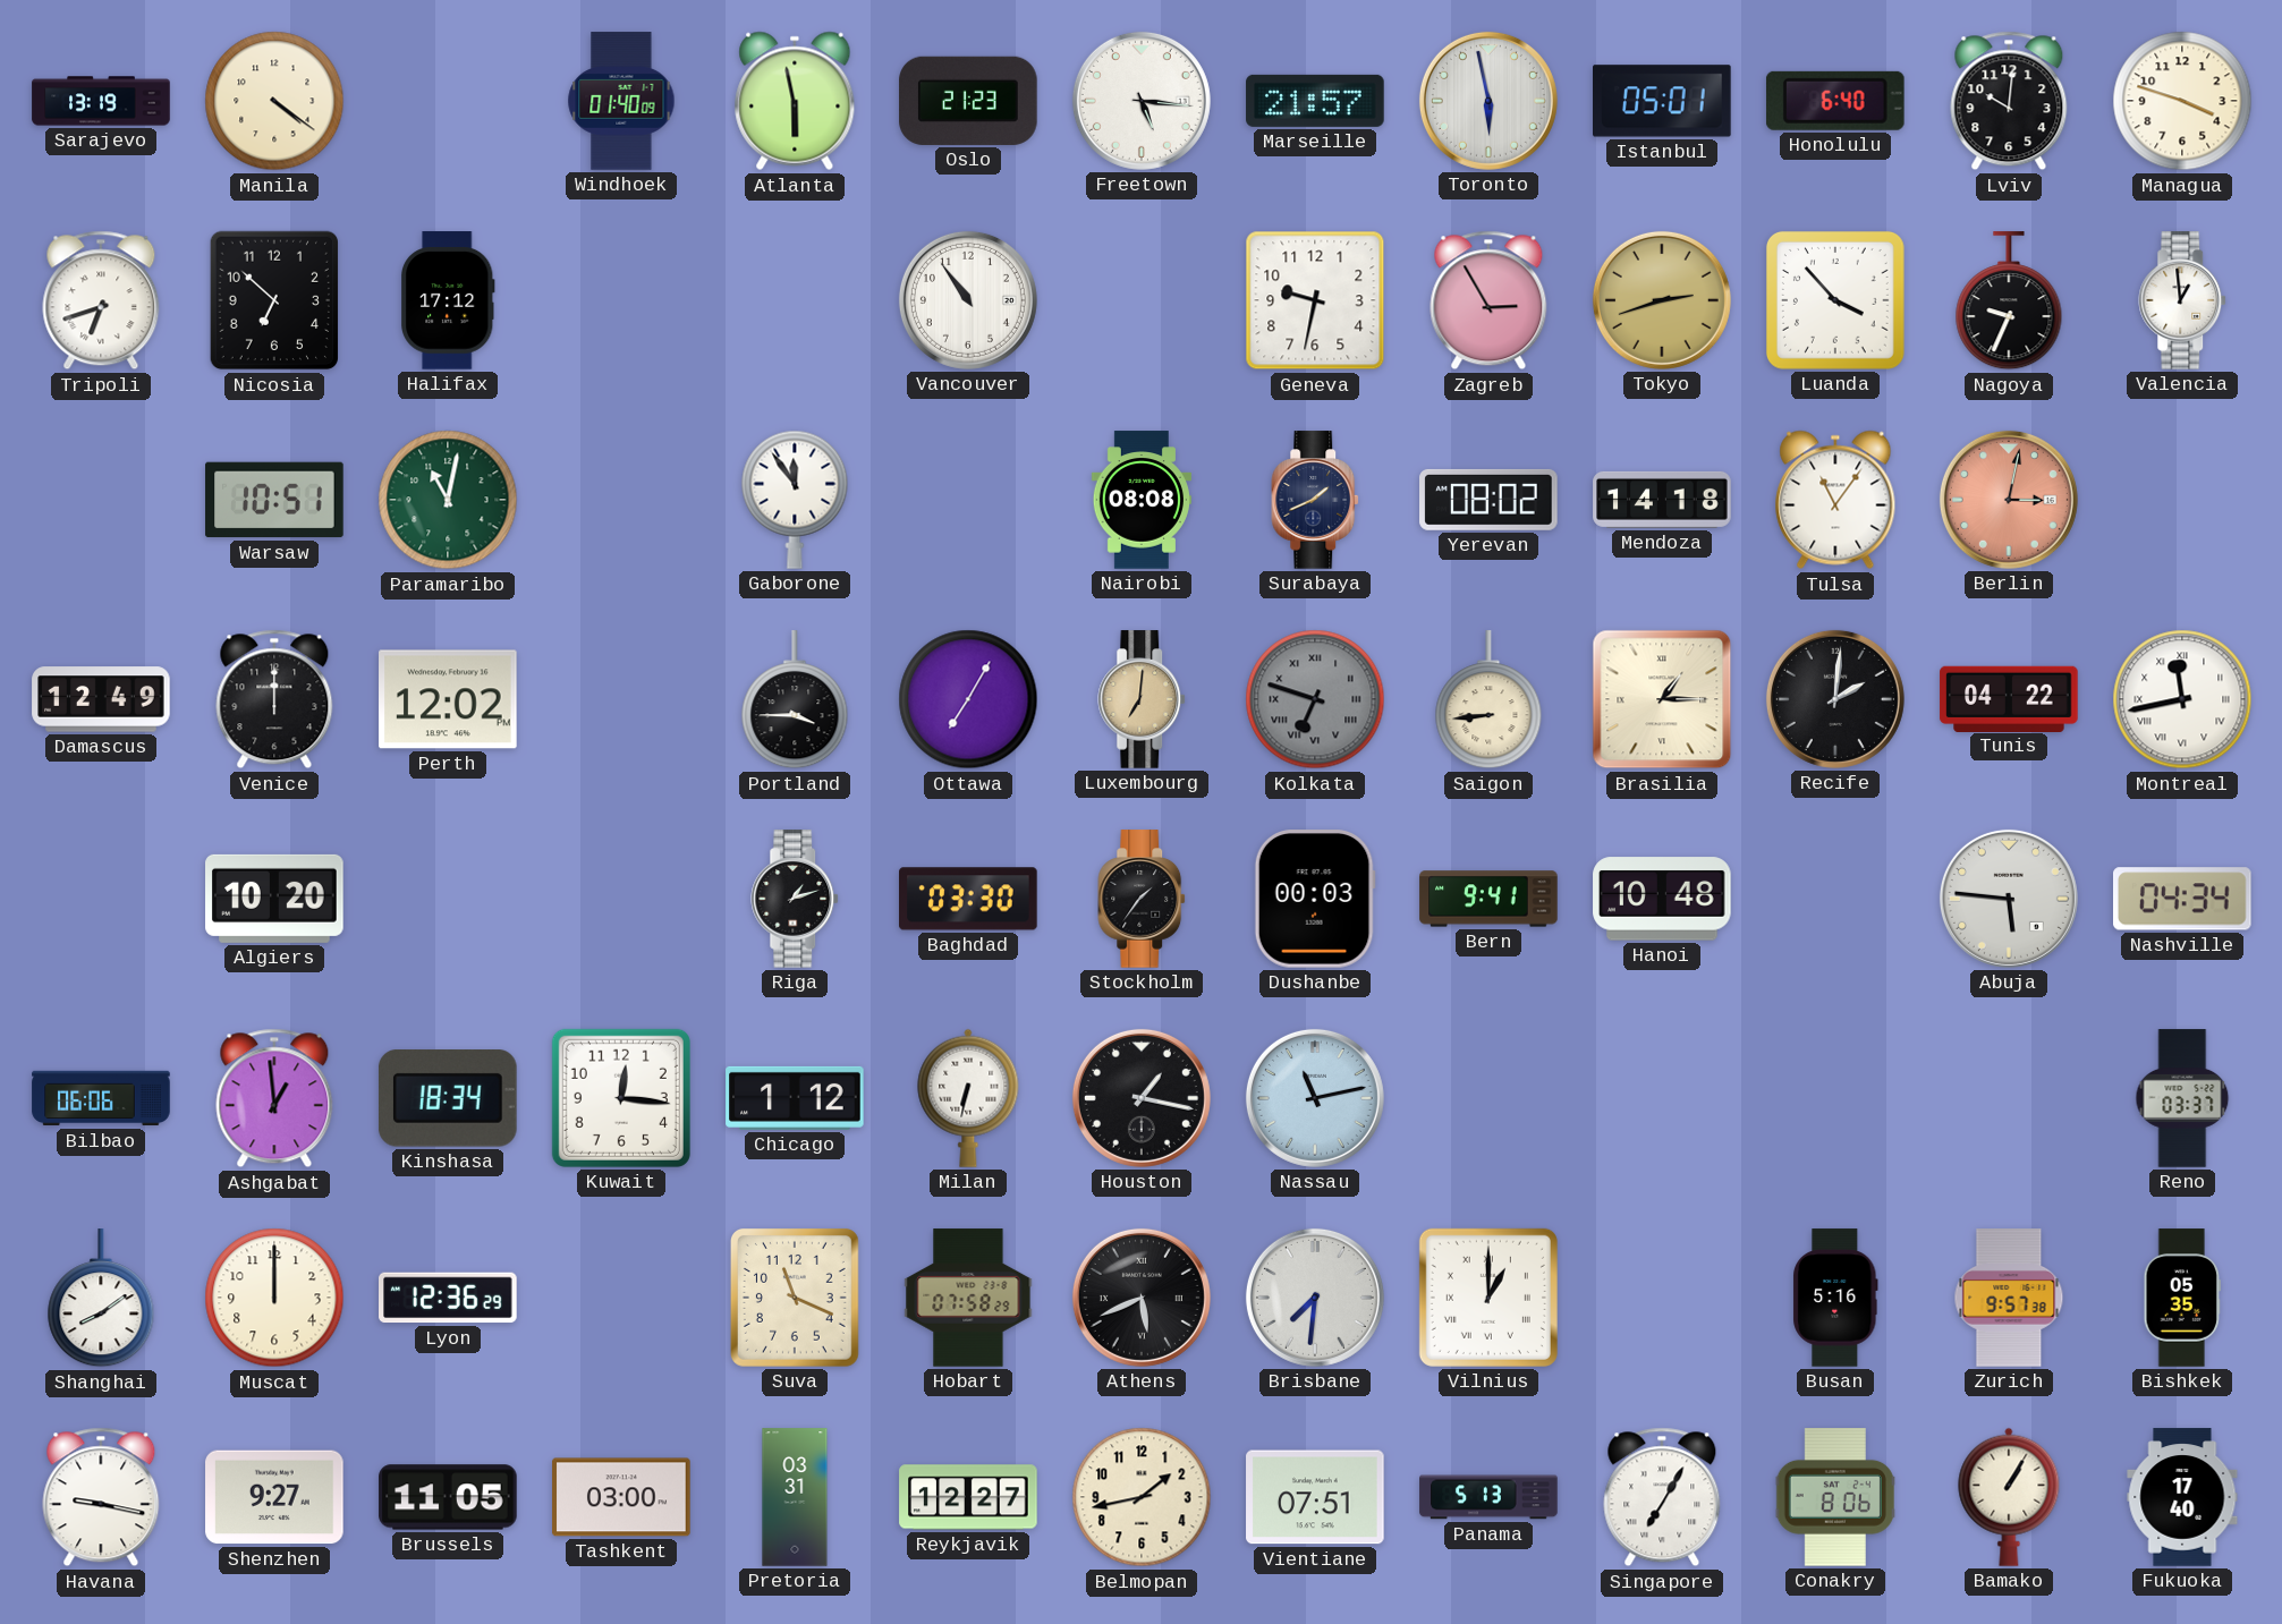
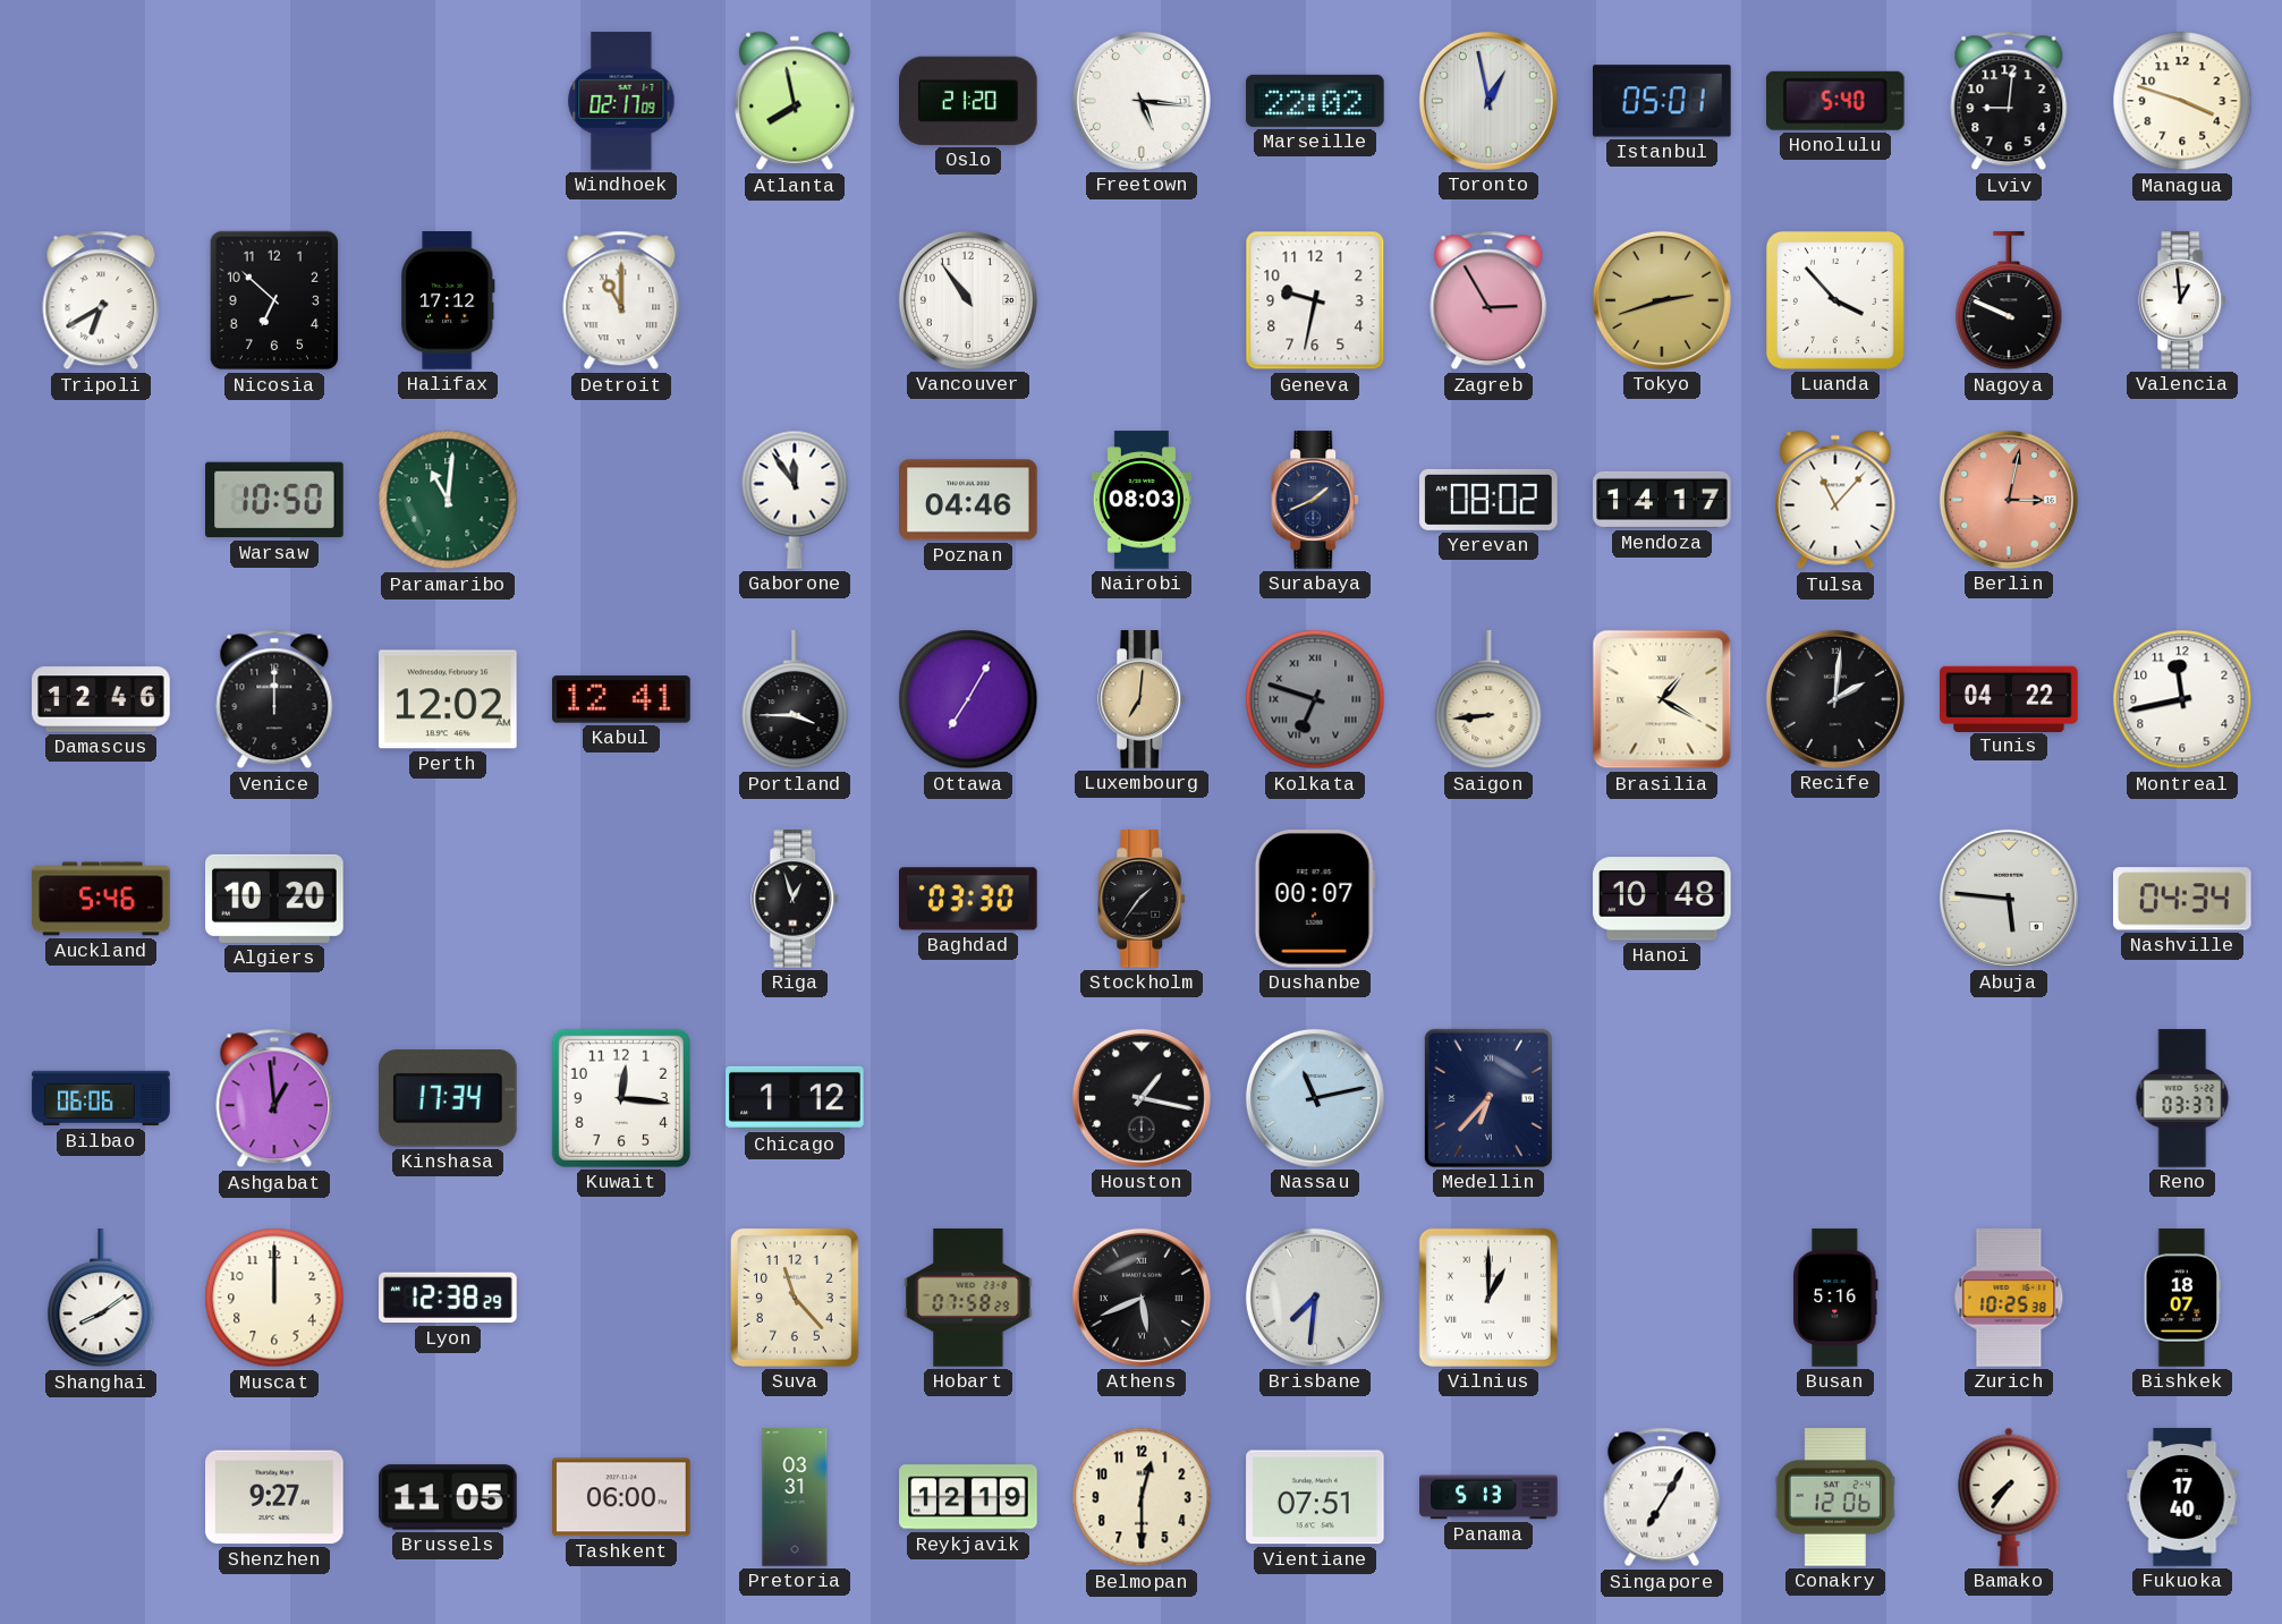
Sarajevo: 13:19 -> none
Manila: 4:21 -> none
Windhoek: 01:40 -> 02:17
Atlanta: 5:58 -> 7:58
Oslo: 21:23 -> 21:20
Marseille: 21:57 -> 22:02
Toronto: 5:58 -> 12:58
Honolulu: 6:40 -> 5:40
Lviv: 10:01 -> 9:01
Tripoli: 6:42 -> 6:40
Detroit: none -> 11:00
Nagoya: 9:34 -> 9:49
Warsaw: 10:51 -> 10:50
Paramaribo: 11:02 -> 11:01
Poznan: none -> 04:46
Nairobi: 08:08 -> 08:03
Mendoza: 14:18 -> 14:17
Tulsa: 11:06 -> 11:07
Damascus: 12:49 -> 12:46
Perth: 12:02 PM -> 12:02 AM
Kabul: none -> 12:41
Brasilia: 1:15 -> 1:20
Montreal numerals: Roman -> Arabic
Auckland: none -> 5:46
Riga: 1:12 -> 12:57
Dushanbe: 00:03 -> 00:07
Bern: 9:41 -> none
Kinshasa: 18:34 -> 17:34
Milan: 6:32 -> none
Medellin: none -> 6:37
Lyon: 12:36 -> 12:38
Suva: 11:19 -> 11:23
Zurich: 9:57 -> 10:25
Bishkek: 05:35 -> 18:07
Havana: 9:17 -> none
Tashkent: 03:00 -> 06:00
Reykjavik: 12:27 -> 12:19
Belmopan: 1:43 -> 12:30
Conakry: 8:06 -> 12:06
Bamako: 1:05 -> 7:36
